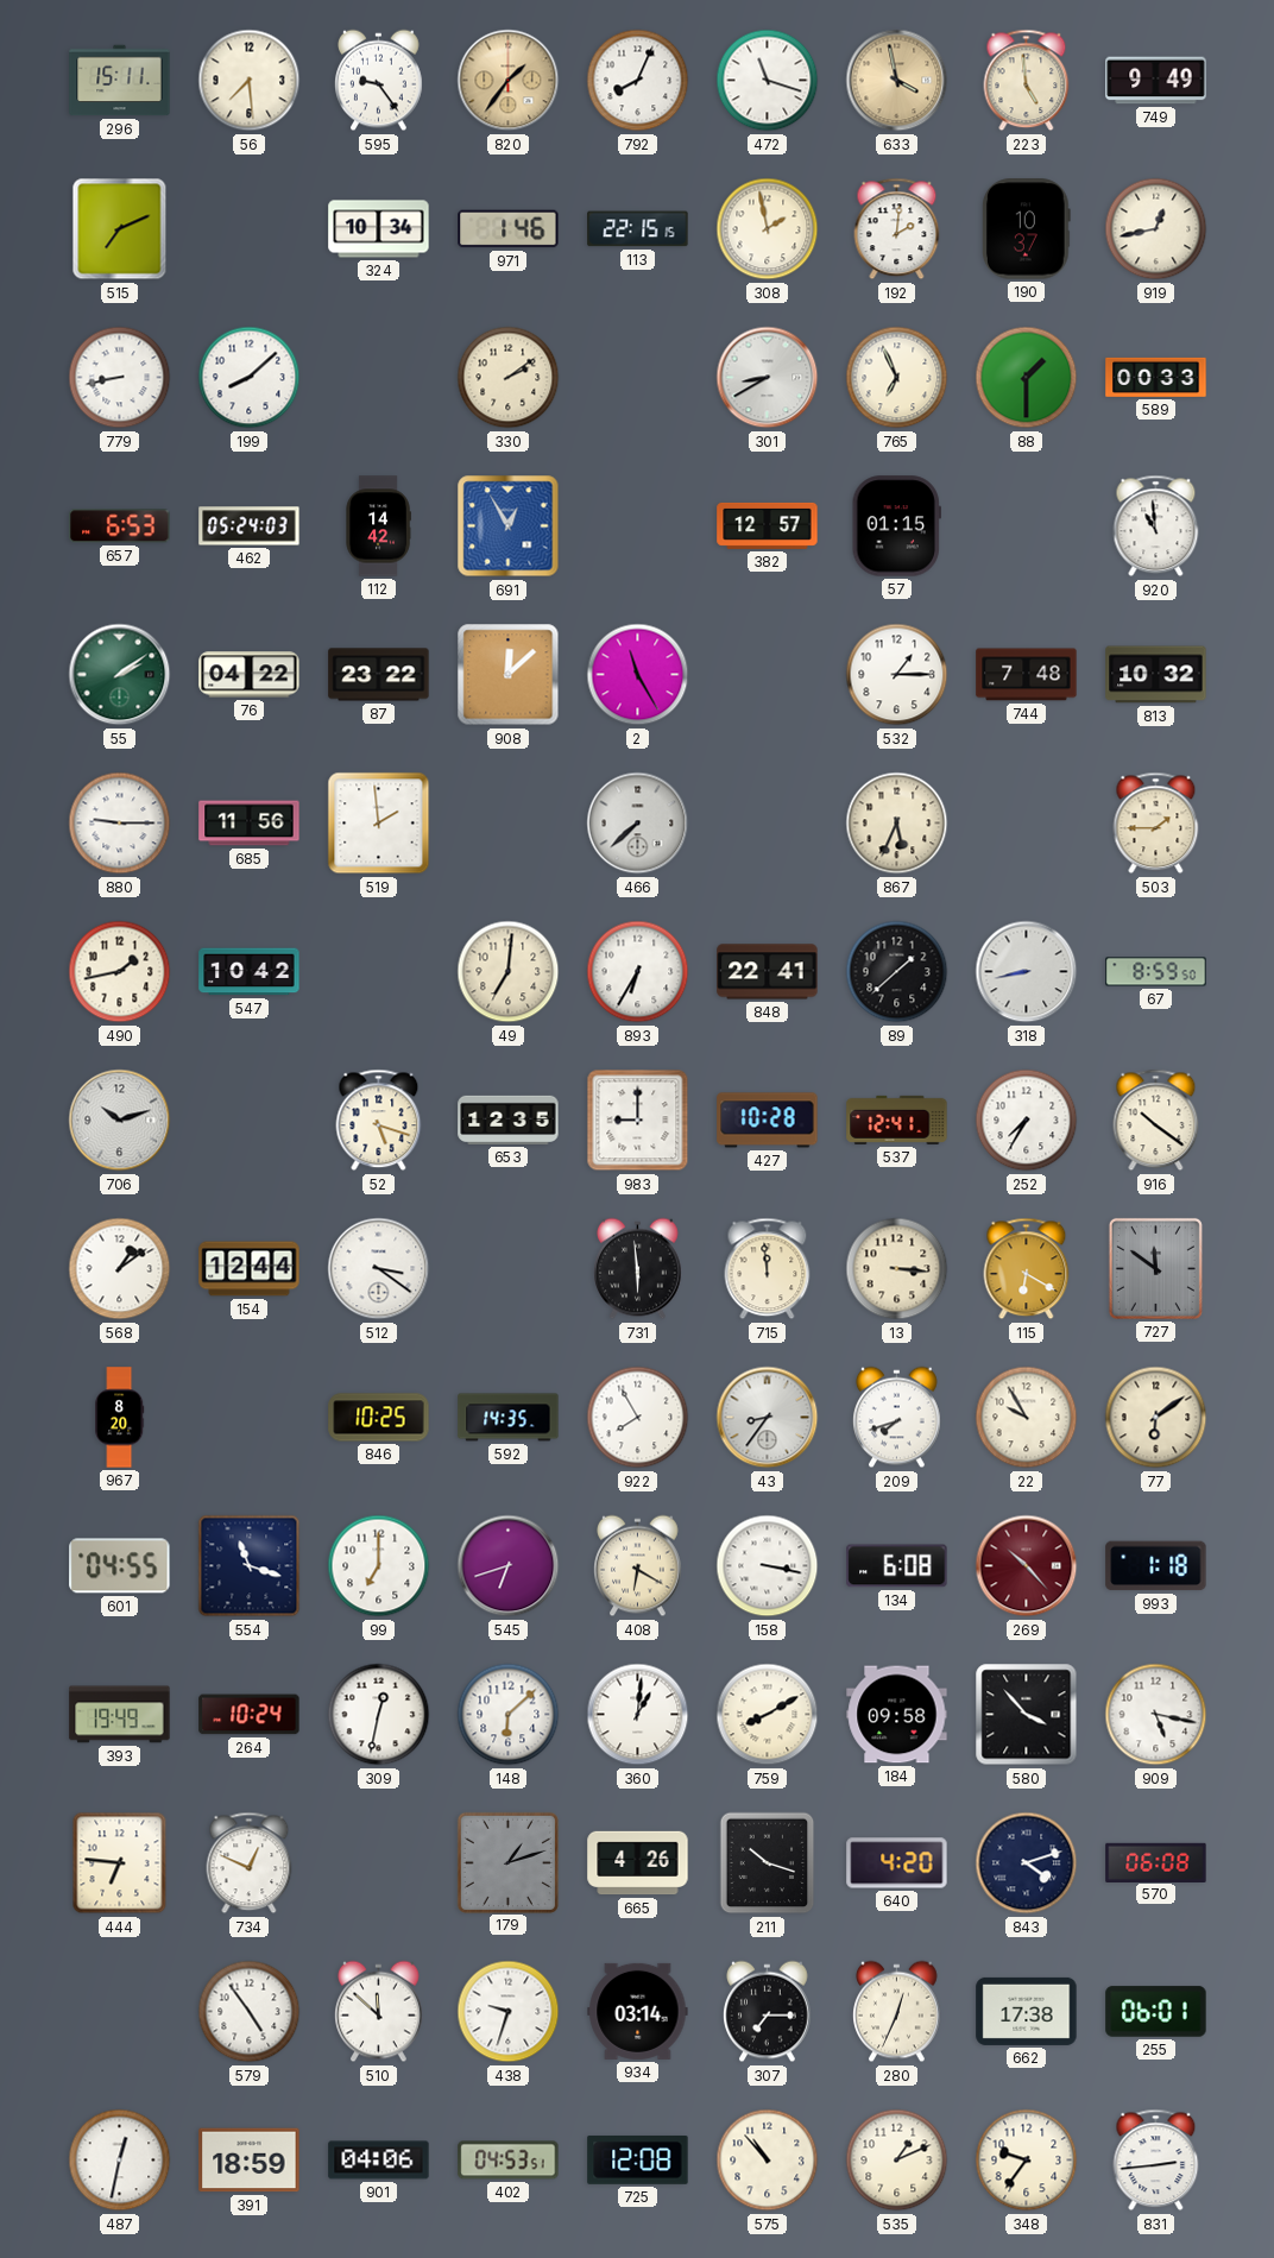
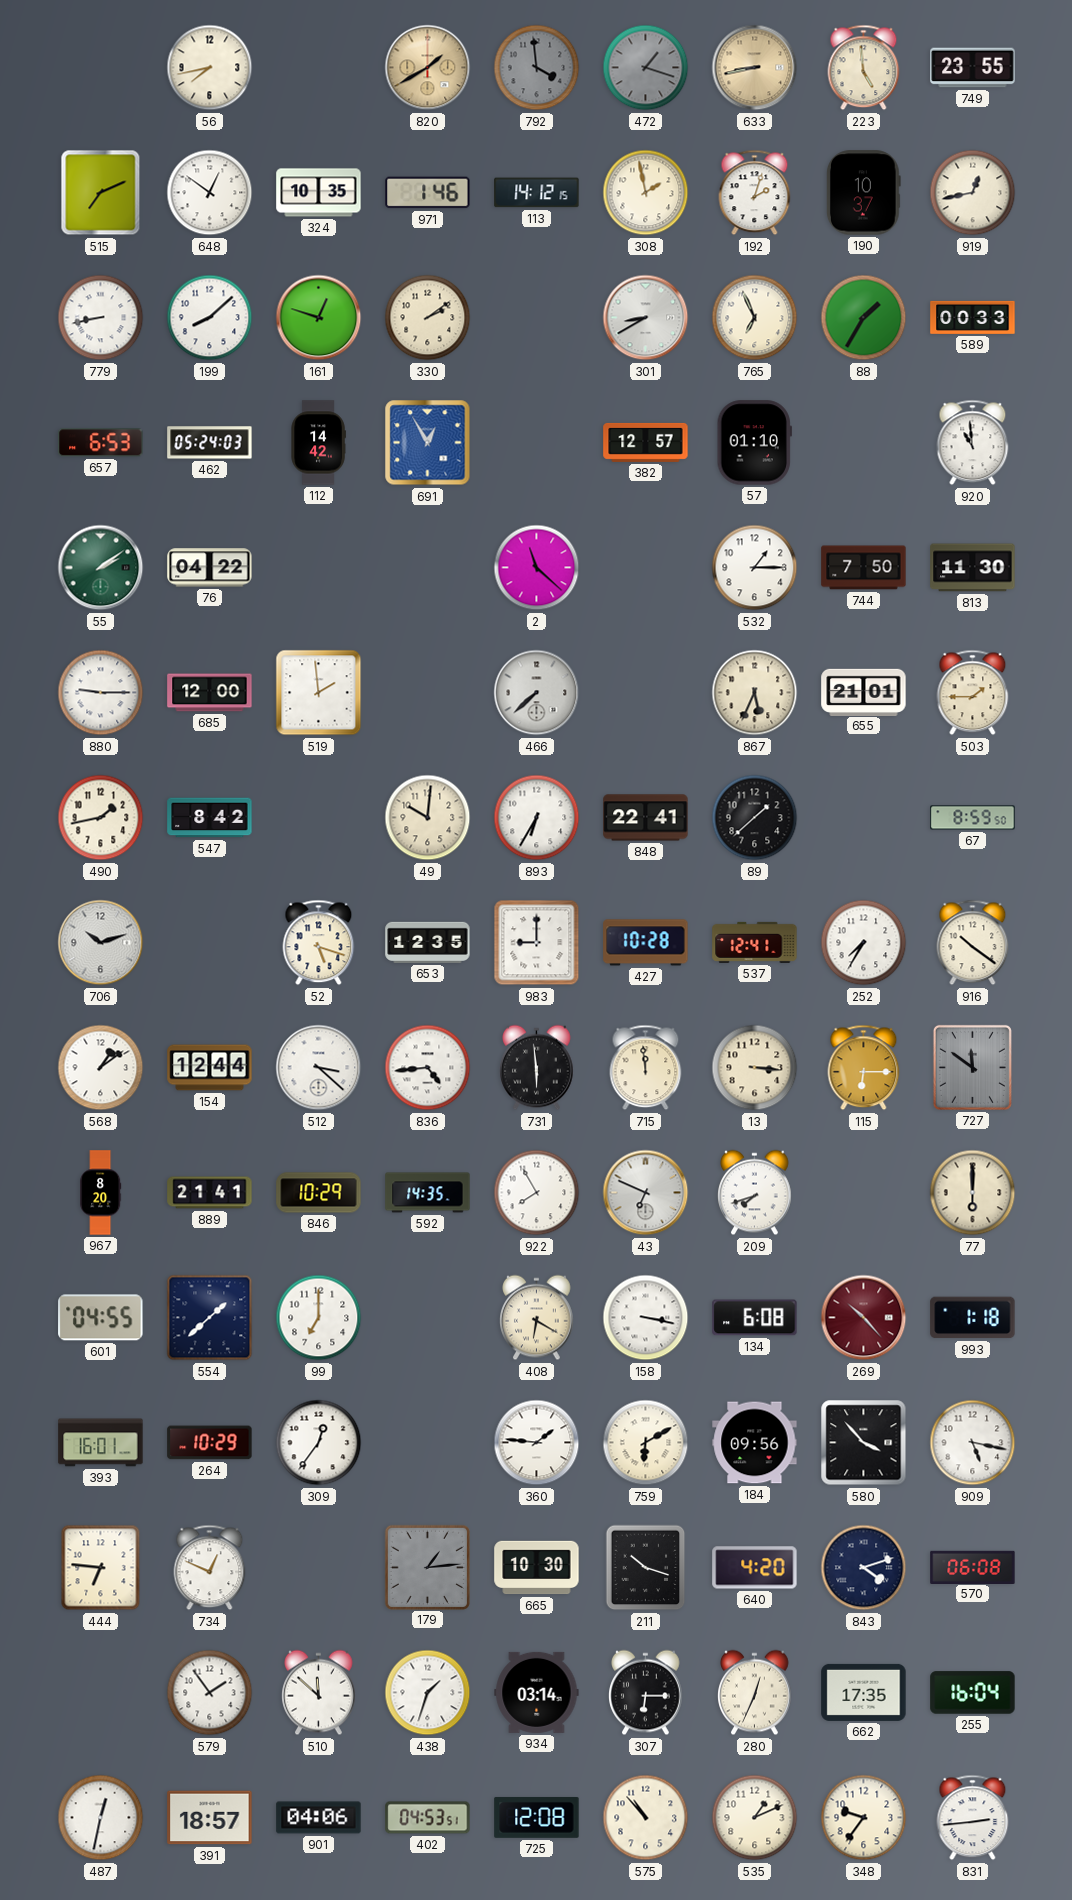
296: 15:11 -> none
56: 7:29 -> 7:43
595: 9:24 -> none
820: 1:36 -> 1:40
792: 8:04 -> 3:59
792 dial: white -> grey
472: 11:18 -> 1:18
472 dial: white -> grey
633: 3:58 -> 8:43
749: 9:49 -> 23:55
648: none -> 12:51
324: 10:34 -> 10:35
113: 22:15 -> 14:12
192: 2:01 -> 2:03
161: none -> 12:48
88: 1:30 -> 1:35
57: 01:15 -> 01:10
87: 23:22 -> none
908: 12:08 -> none
2: 11:25 -> 11:22
744: 7:48 -> 7:50
813: 10:32 -> 11:30
685: 11:56 -> 12:00
655: none -> 21:01
547: 10:42 -> 8:42
49: 7:01 -> 10:01
318: 8:43 -> none
512: 3:21 -> 3:22
836: none -> 4:44
115: 6:20 -> 6:15
889: none -> 21:41
846: 10:25 -> 10:29
43: 8:36 -> 6:49
22: 9:55 -> none
77: 6:09 -> 6:00
554: 11:18 -> 1:38
545: 6:42 -> none
393: 19:49 -> 16:01
264: 10:24 -> 10:29
309: 12:32 -> 12:36
148: 6:08 -> none
360: 1:01 -> 1:46
759: 8:10 -> 6:10
184: 09:58 -> 09:56
179: 1:12 -> 1:14
665: 4:26 -> 10:30
579: 4:54 -> 1:54
438: 9:33 -> 1:33
307: 7:15 -> 6:15
662: 17:38 -> 17:35
255: 06:01 -> 16:04
391: 18:59 -> 18:57
